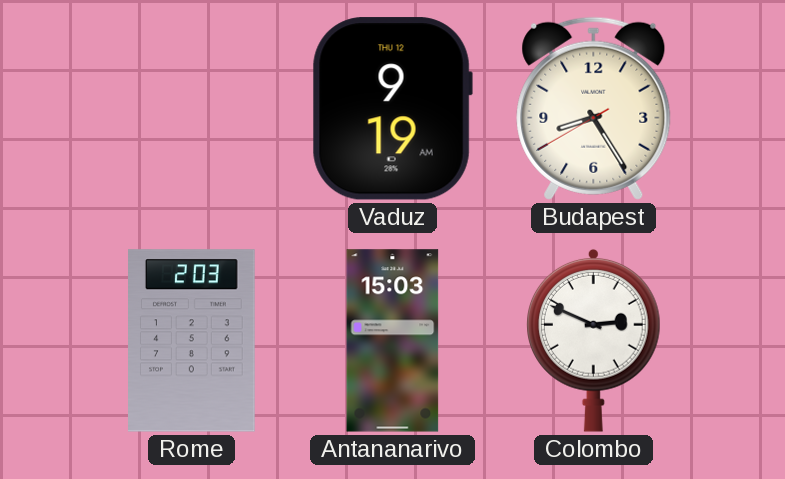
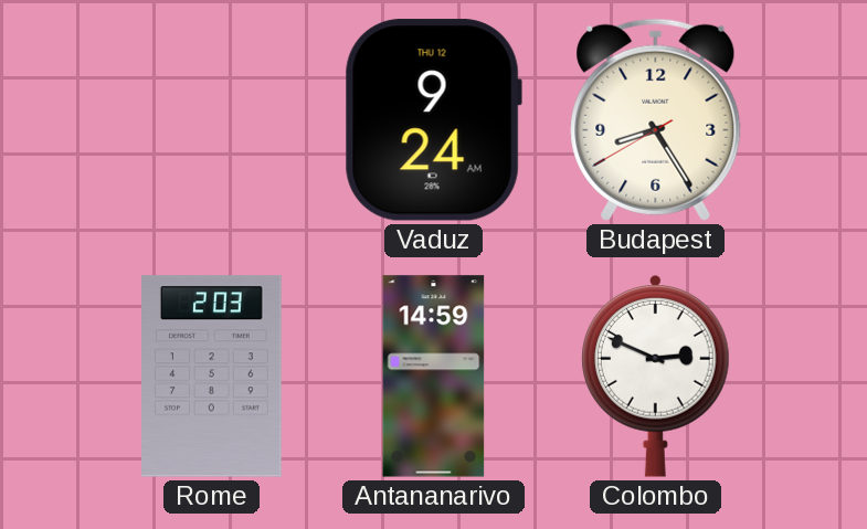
Vaduz: 9:19 -> 9:24
Antananarivo: 15:03 -> 14:59
